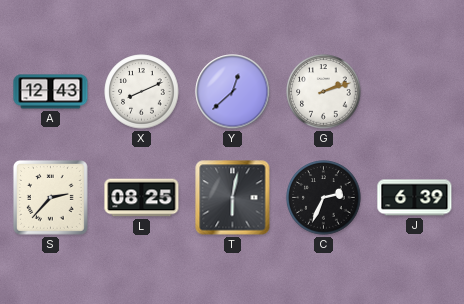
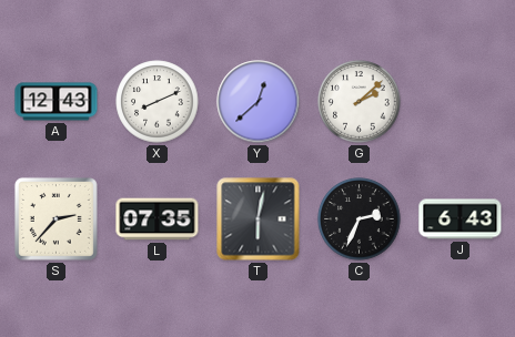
G: 2:12 -> 2:08
L: 08:25 -> 07:35
J: 6:39 -> 6:43
